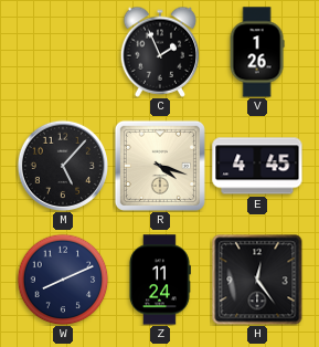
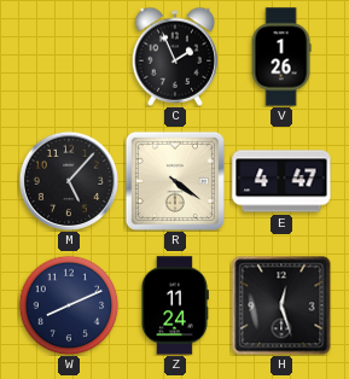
R: 4:18 -> 4:21
E: 4:45 -> 4:47
H: 12:24 -> 12:27
